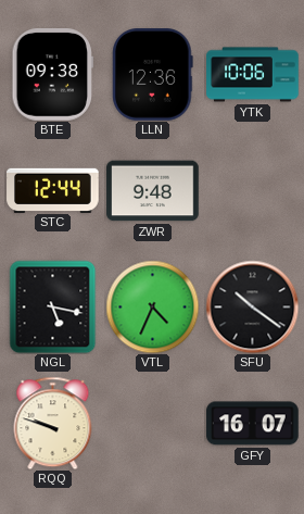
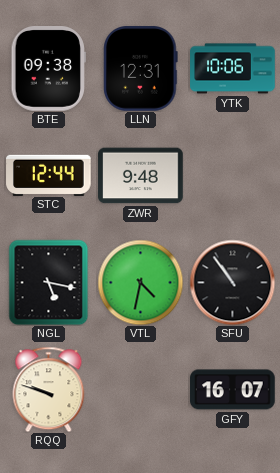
LLN: 12:36 -> 12:31
VTL: 4:34 -> 4:32
SFU: 10:21 -> 10:54
